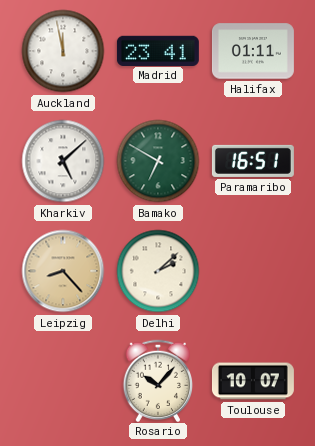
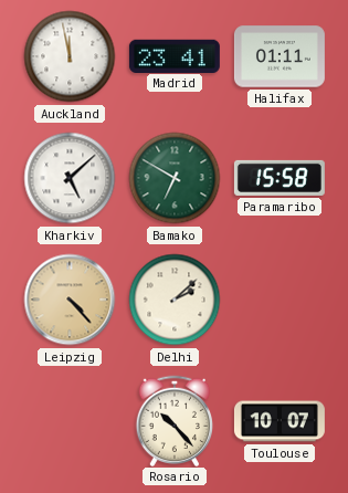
Paramaribo: 16:51 -> 15:58
Leipzig: 8:23 -> 4:23
Rosario: 10:07 -> 10:23
